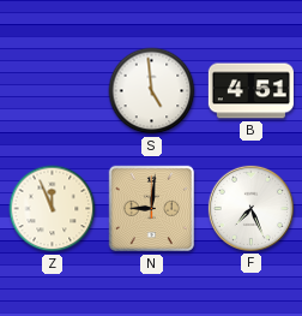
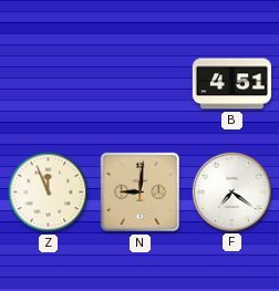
S: 4:59 -> none
F: 7:26 -> 7:21
